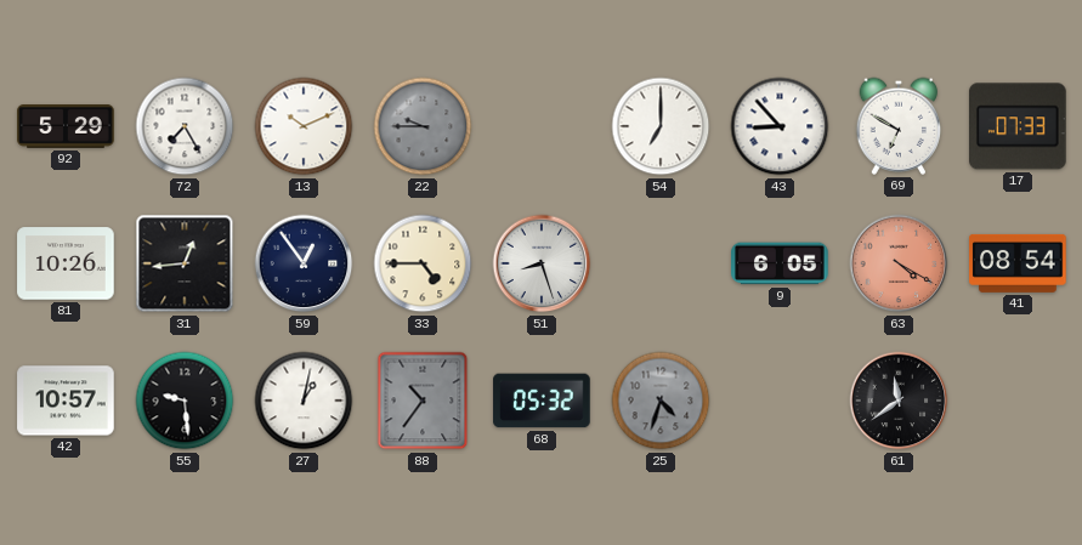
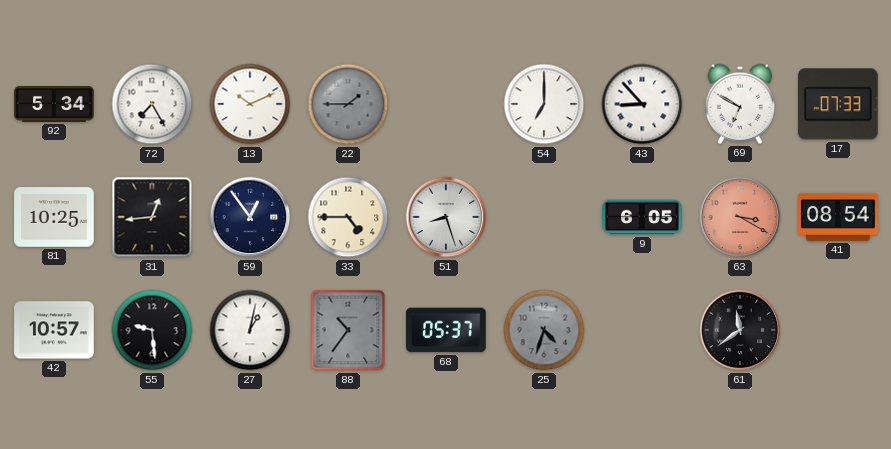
92: 5:29 -> 5:34
22: 9:45 -> 1:45
81: 10:26 -> 10:25
63: 4:20 -> 3:20
68: 05:32 -> 05:37
